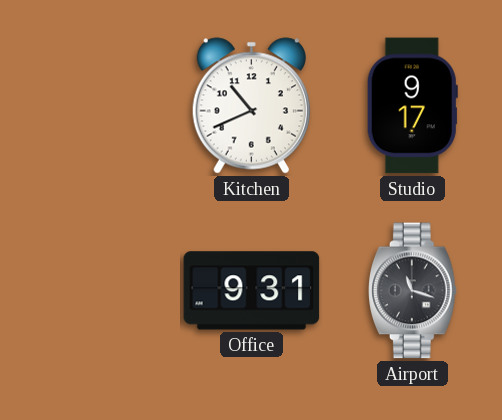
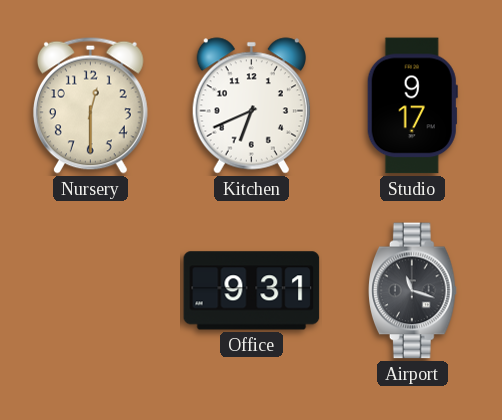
Nursery: none -> 12:30
Kitchen: 10:41 -> 6:41
